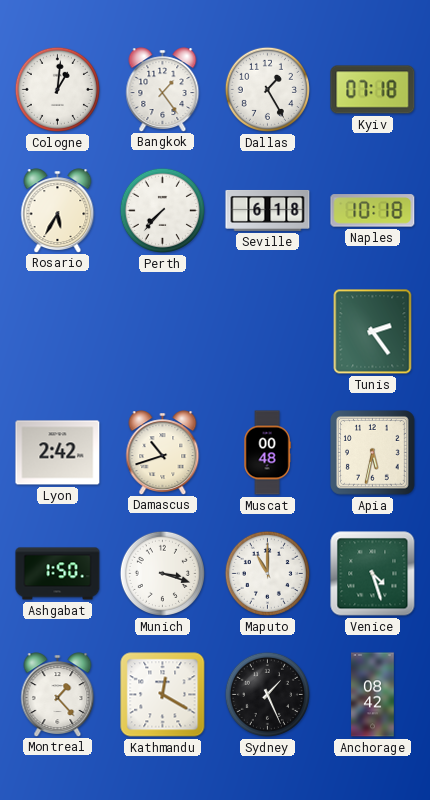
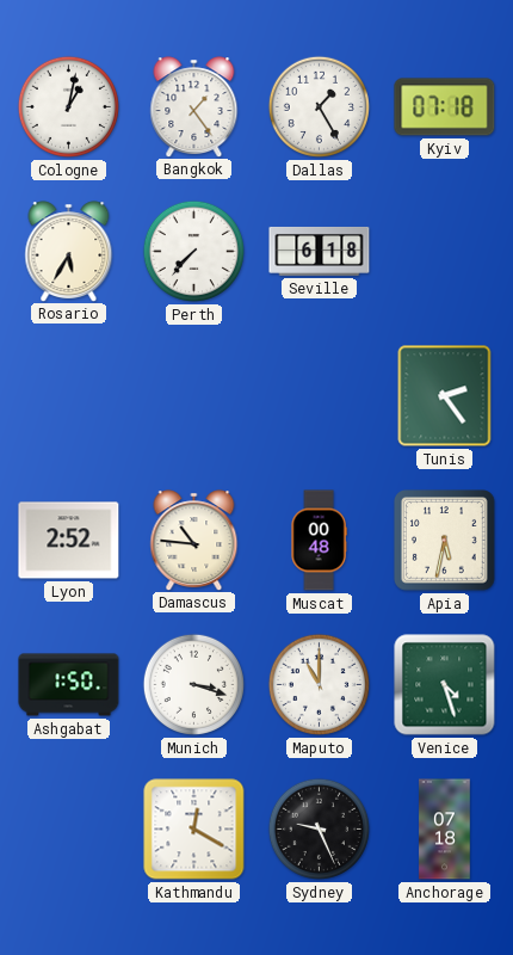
Cologne: 1:01 -> 1:02
Naples: 10:18 -> none
Lyon: 2:42 -> 2:52
Damascus: 10:42 -> 10:46
Montreal: 1:23 -> none
Sydney: 1:26 -> 9:26
Anchorage: 08:42 -> 07:18
